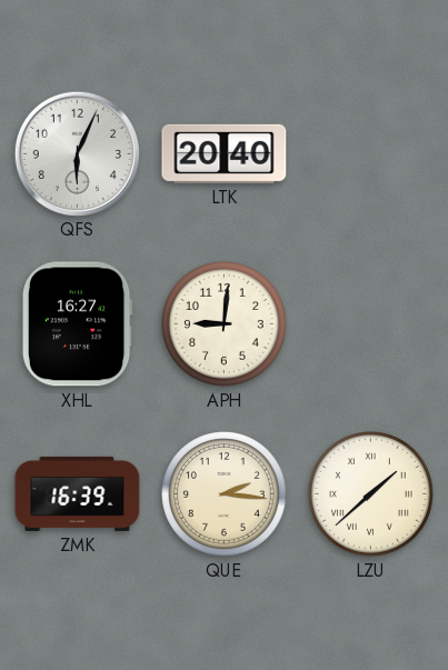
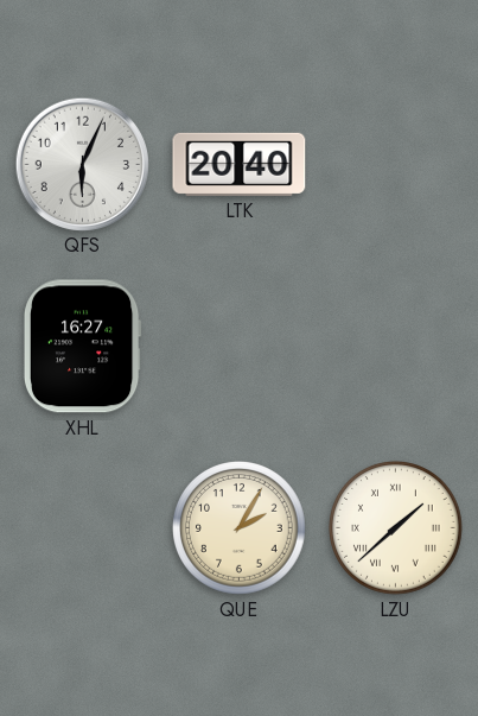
APH: 9:01 -> none
ZMK: 16:39 -> none
QUE: 2:16 -> 2:05
